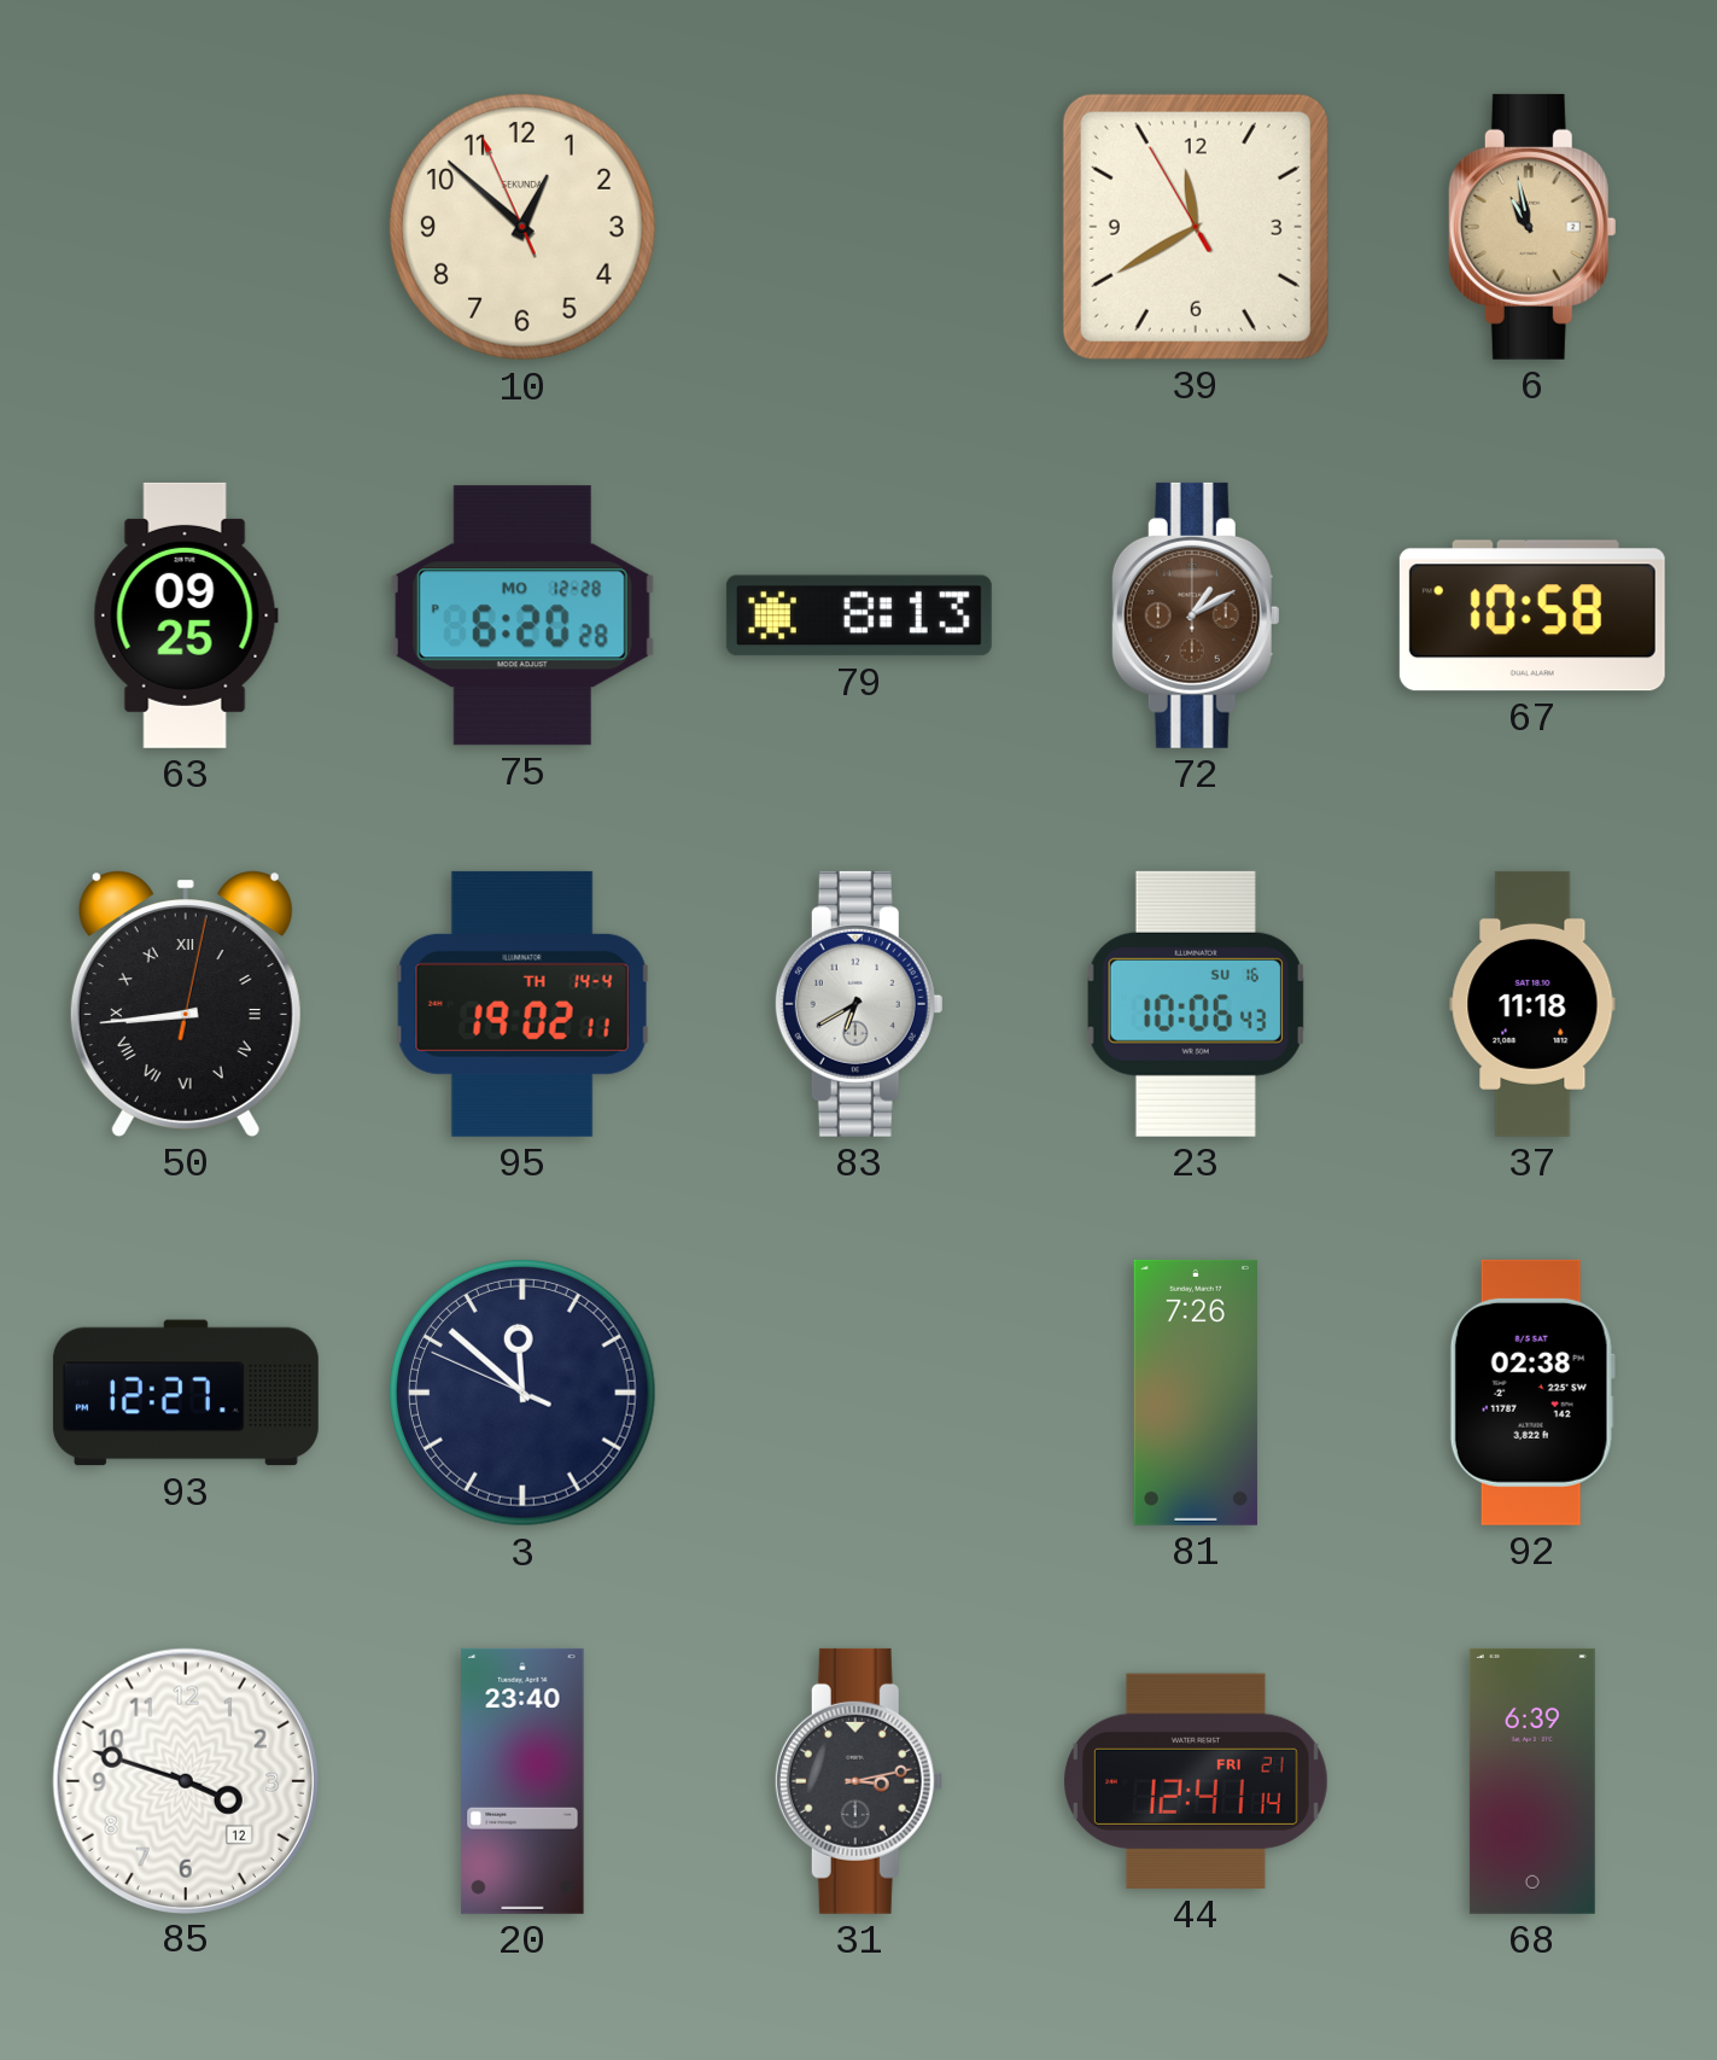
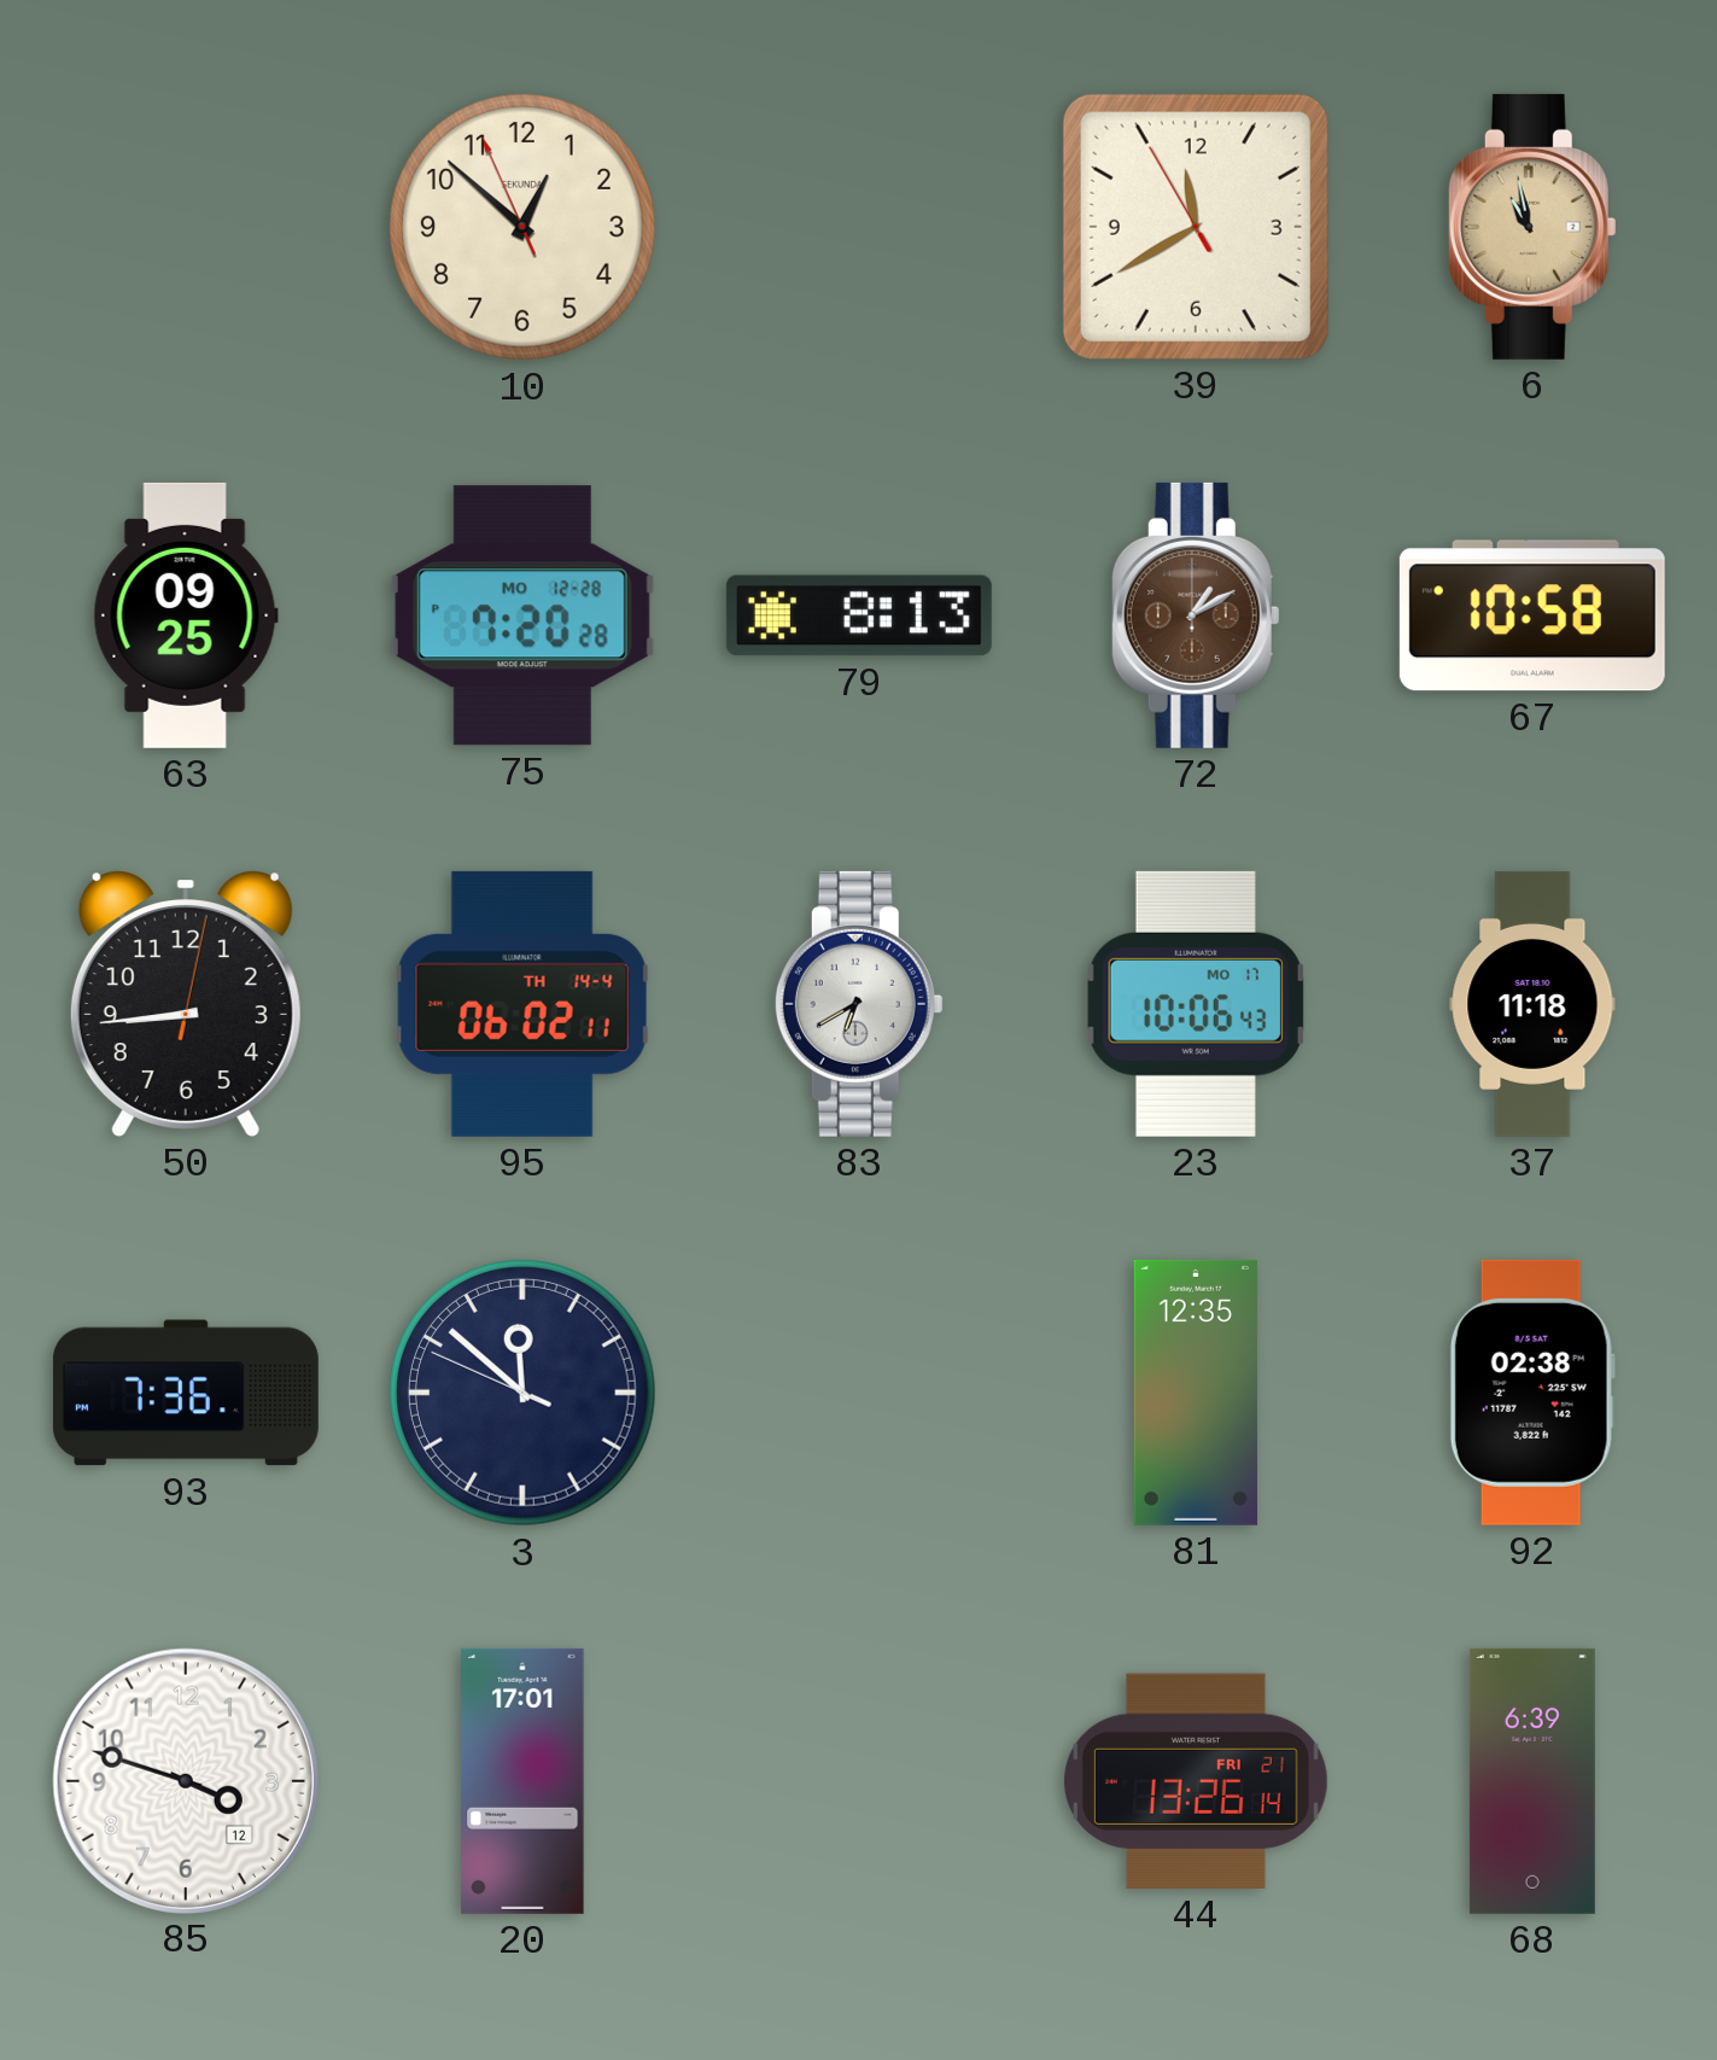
75: 6:20 -> 7:20
50 numerals: Roman -> Arabic
95: 19:02 -> 06:02
23 date: SU 16 -> MO 17
93: 12:27 -> 7:36
81: 7:26 -> 12:35
20: 23:40 -> 17:01
31: 3:13 -> none
44: 12:41 -> 13:26
